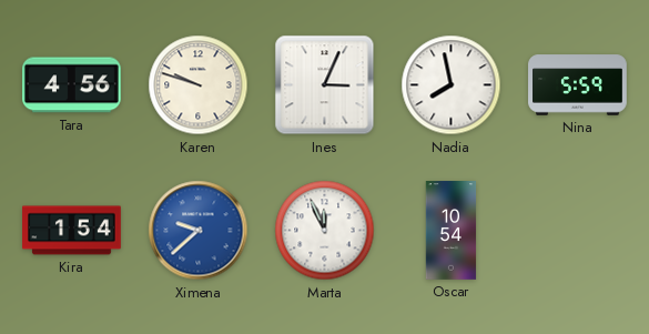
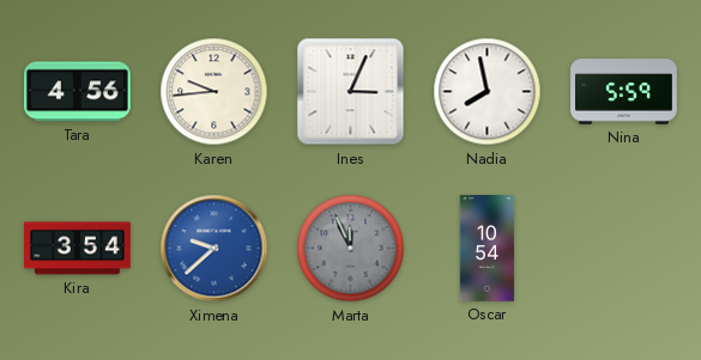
Karen: 9:48 -> 9:44
Kira: 1:54 -> 3:54
Marta dial: white -> grey
